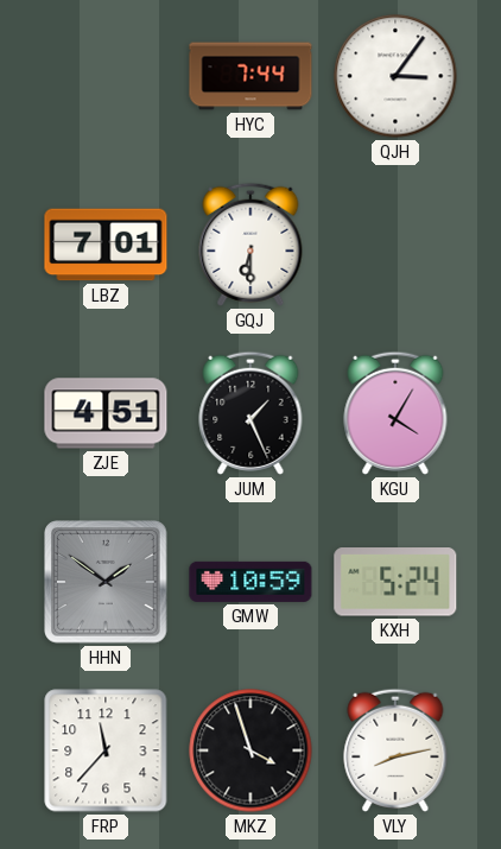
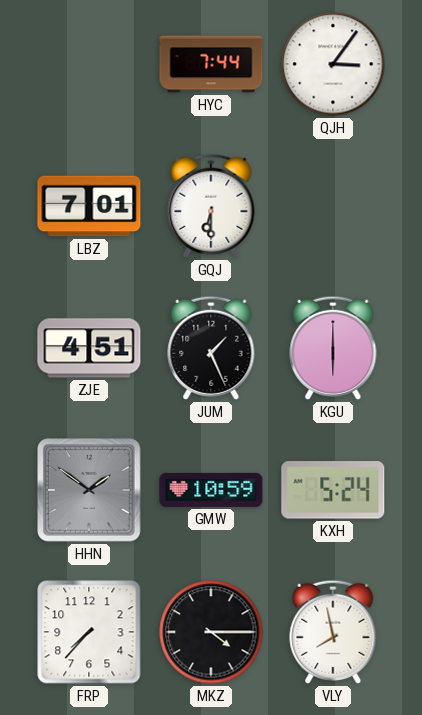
KGU: 4:05 -> 6:00
FRP: 11:37 -> 7:37
MKZ: 3:57 -> 4:15
VLY: 8:13 -> 7:58
